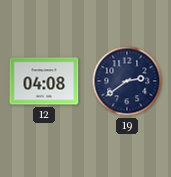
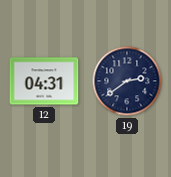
12: 04:08 -> 04:31
